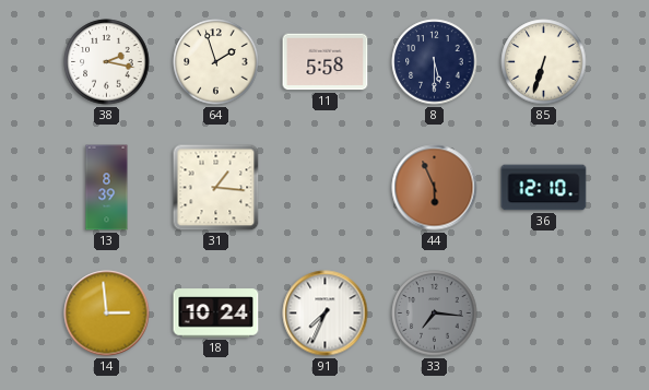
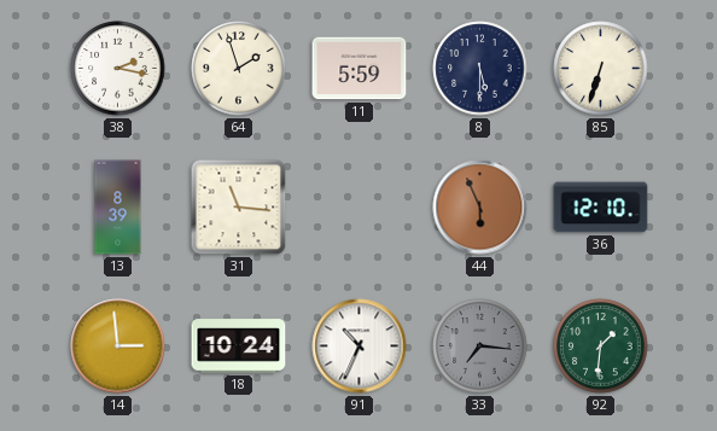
11: 5:58 -> 5:59
31: 1:16 -> 11:16
91: 7:34 -> 10:34
92: none -> 1:31
